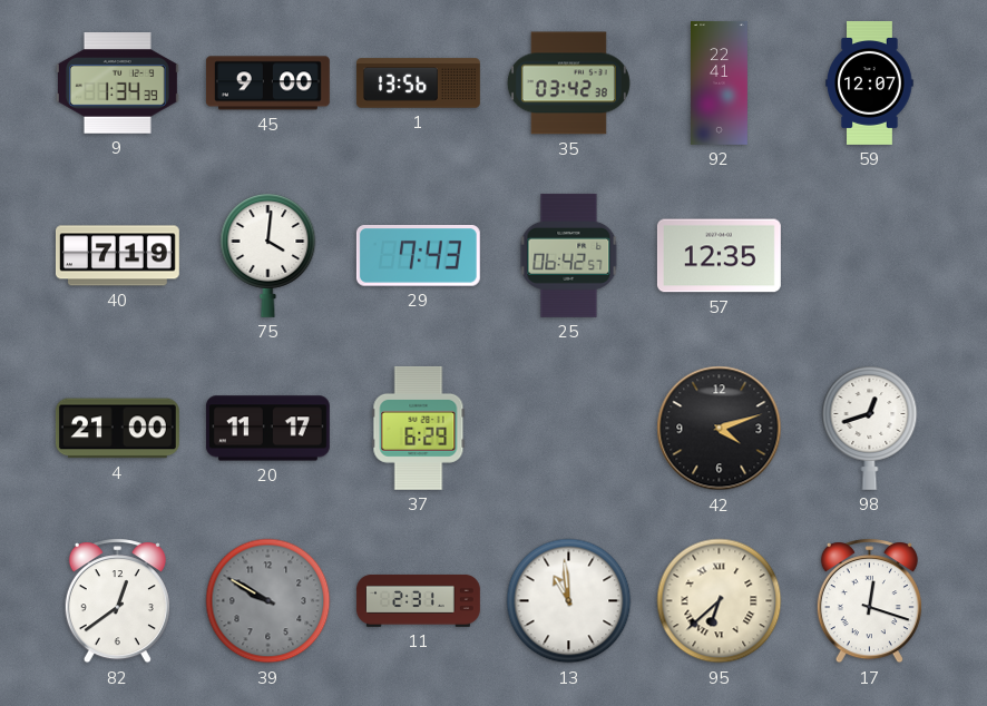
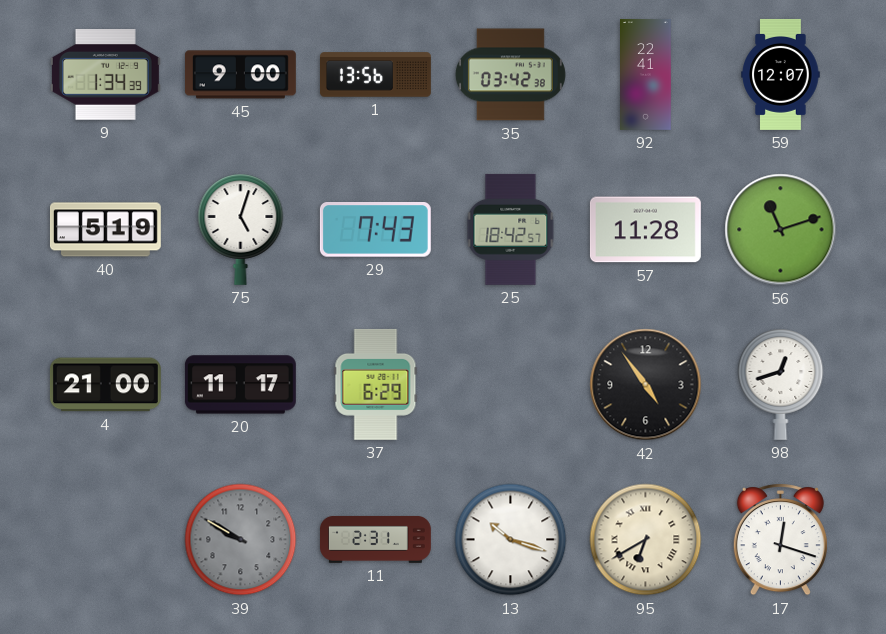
40: 7:19 -> 5:19
75: 4:01 -> 5:03
25: 06:42 -> 18:42
57: 12:35 -> 11:28
56: none -> 11:12
42: 4:12 -> 4:54
82: 12:39 -> none
13: 10:59 -> 10:18
95: 6:38 -> 6:40
